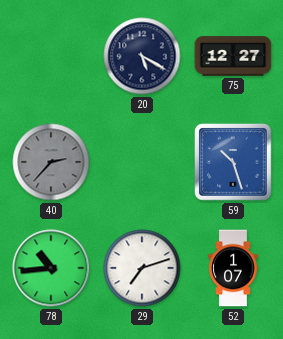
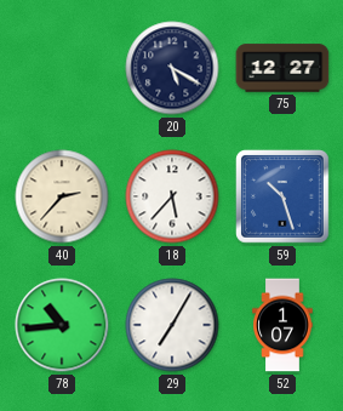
40 dial: grey -> cream
18: none -> 5:37
29: 7:12 -> 7:05
